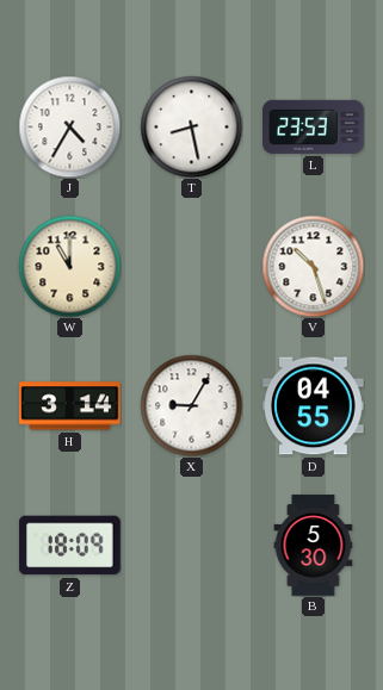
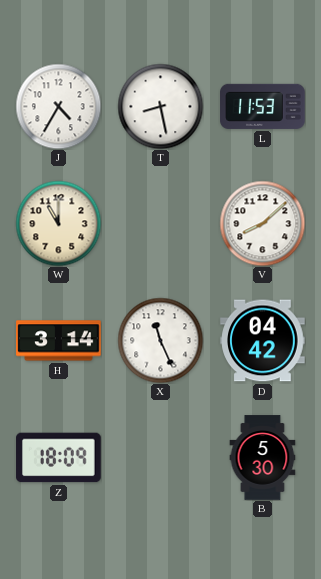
L: 23:53 -> 11:53
V: 10:27 -> 8:08
X: 9:05 -> 11:26
D: 04:55 -> 04:42
